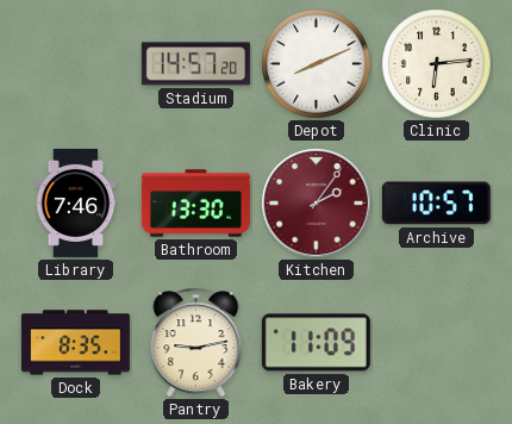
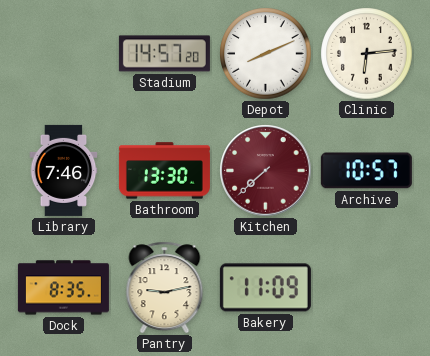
Kitchen: 2:06 -> 7:38
